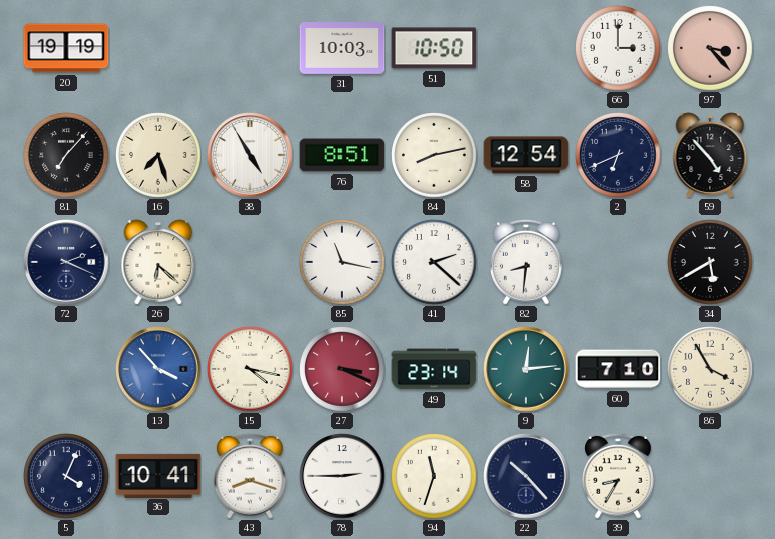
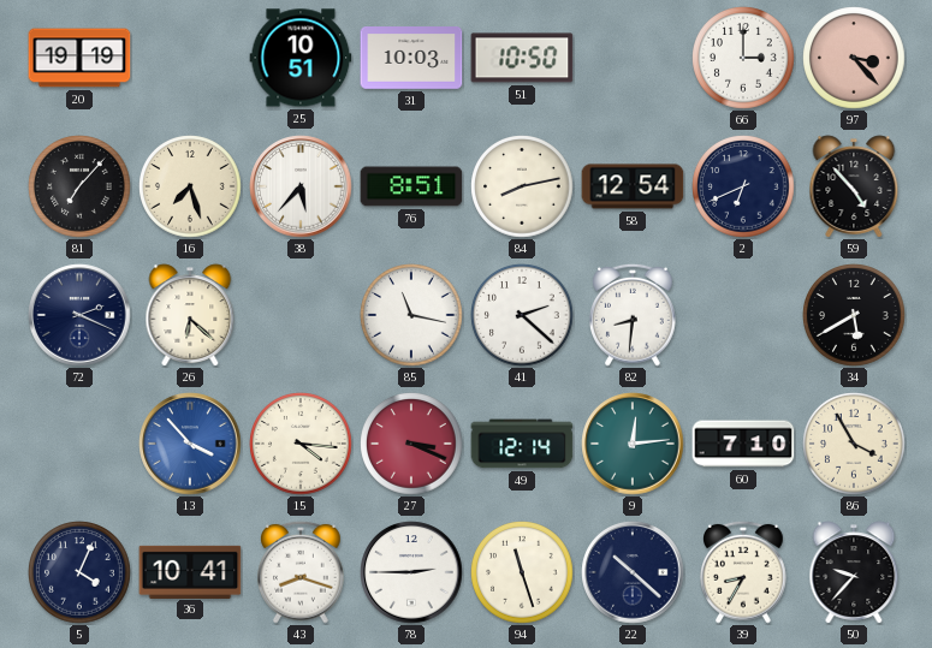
25: none -> 10:51
38: 4:55 -> 5:37
15: 4:17 -> 4:16
49: 23:14 -> 12:14
94: 11:33 -> 11:27
22: 10:23 -> 10:22
50: none -> 9:37
